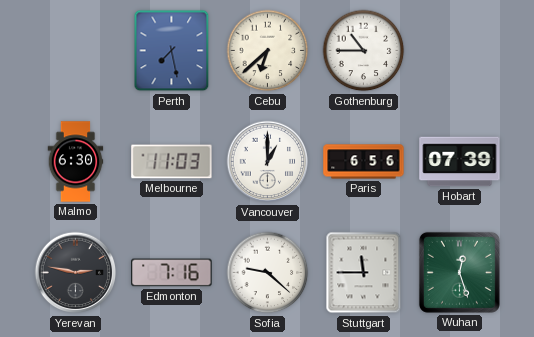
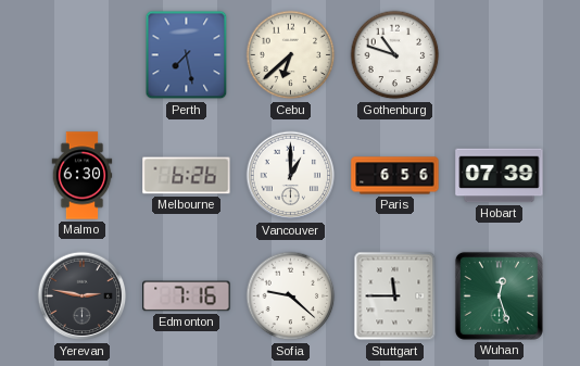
Gothenburg: 10:45 -> 10:48
Melbourne: 11:03 -> 6:26
